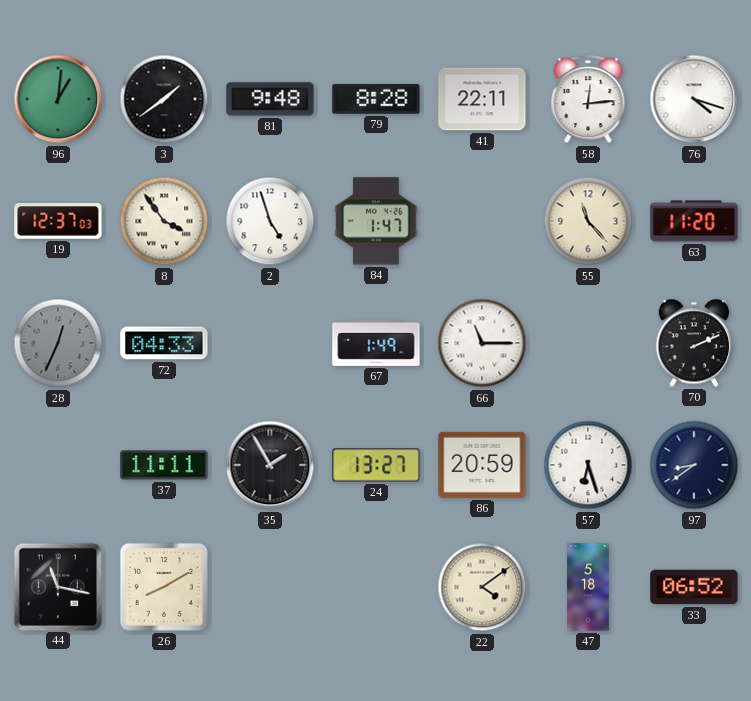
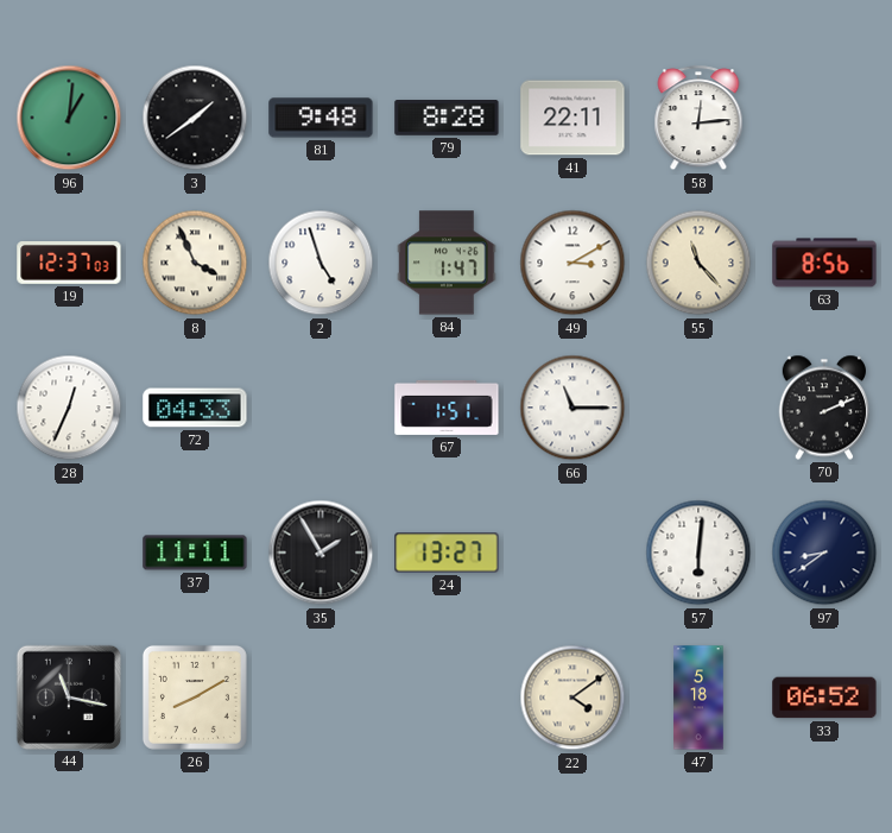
76: 4:18 -> none
8: 3:54 -> 3:56
49: none -> 3:10
63: 11:20 -> 8:56
28 dial: grey -> white
67: 1:49 -> 1:51
86: 20:59 -> none
57: 6:27 -> 6:01
